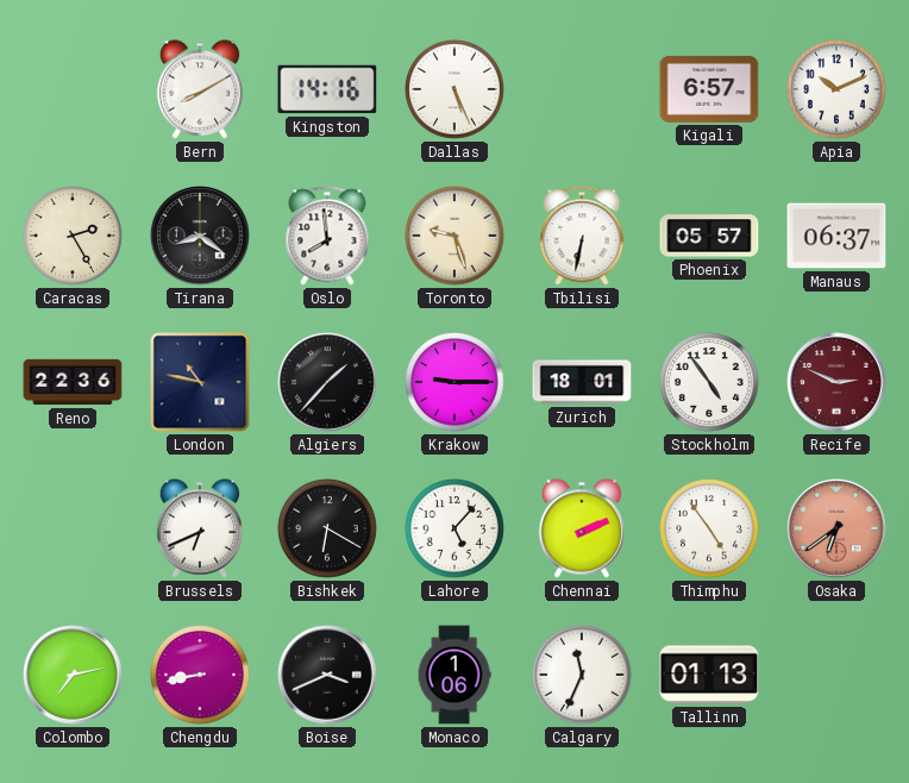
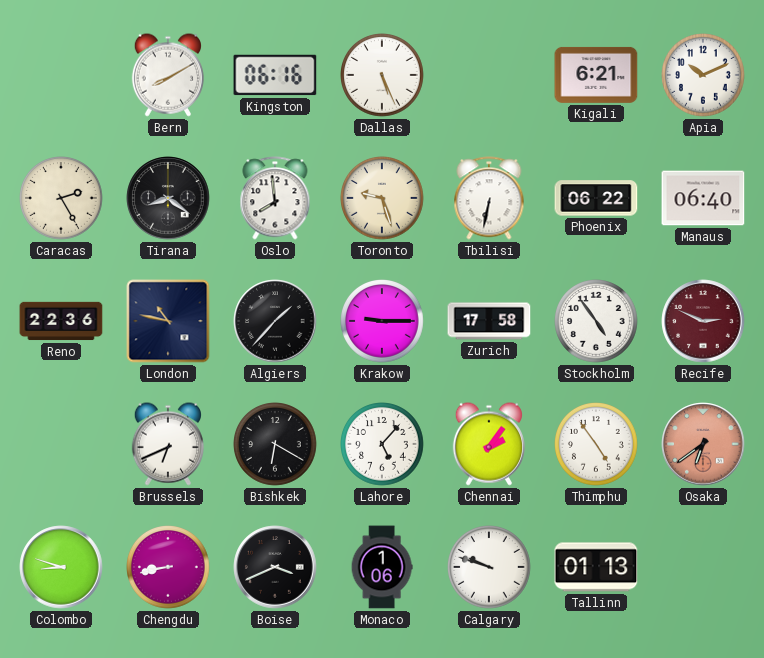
Kingston: 14:16 -> 06:16
Kigali: 6:57 -> 6:21
Phoenix: 05:57 -> 06:22
Manaus: 06:37 -> 06:40
Zurich: 18:01 -> 17:58
Chennai: 2:11 -> 2:06
Colombo: 7:13 -> 8:48
Calgary: 11:34 -> 9:48
